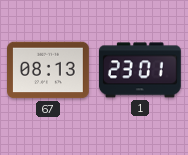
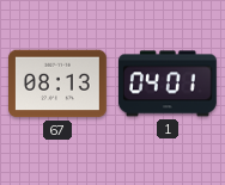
1: 23:01 -> 04:01
